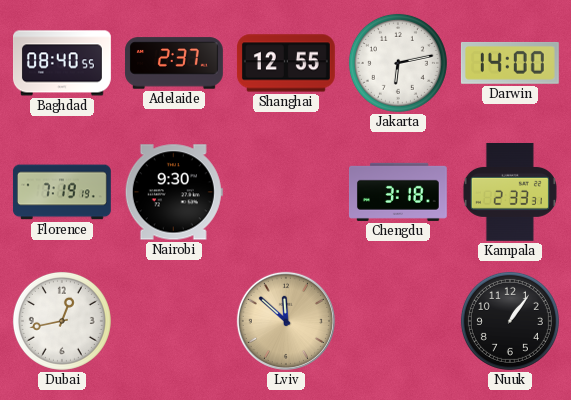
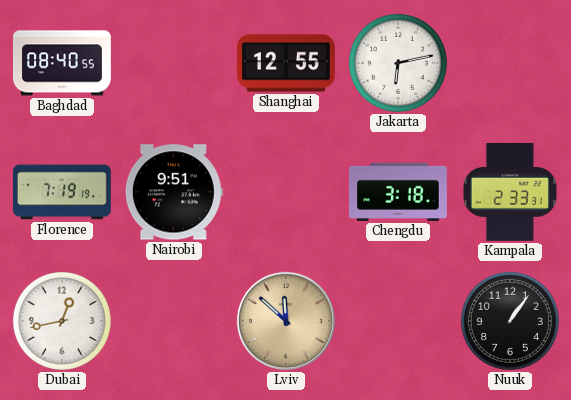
Adelaide: 2:37 -> none
Darwin: 14:00 -> none
Nairobi: 9:30 -> 9:51
